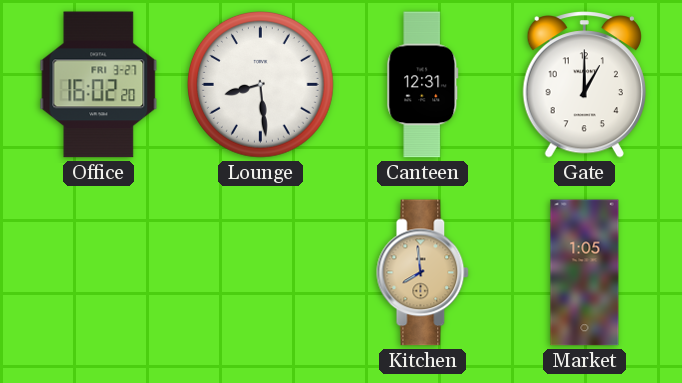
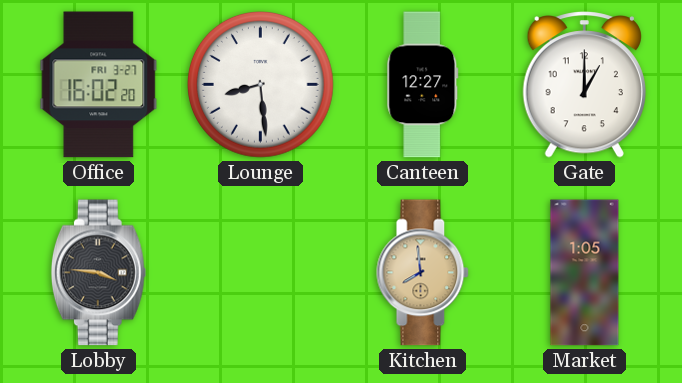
Canteen: 12:31 -> 12:27
Lobby: none -> 3:46
